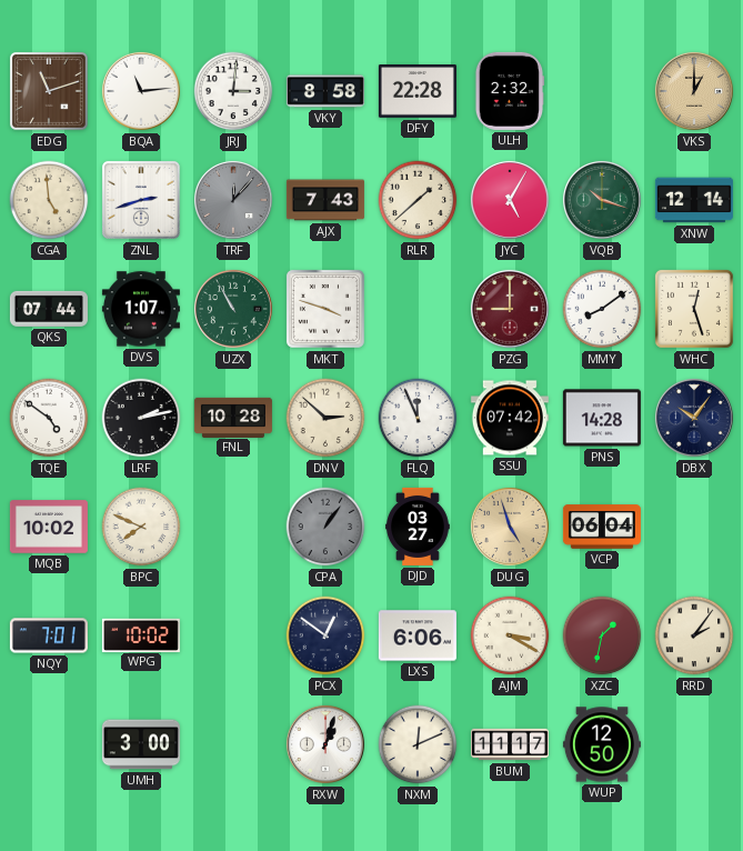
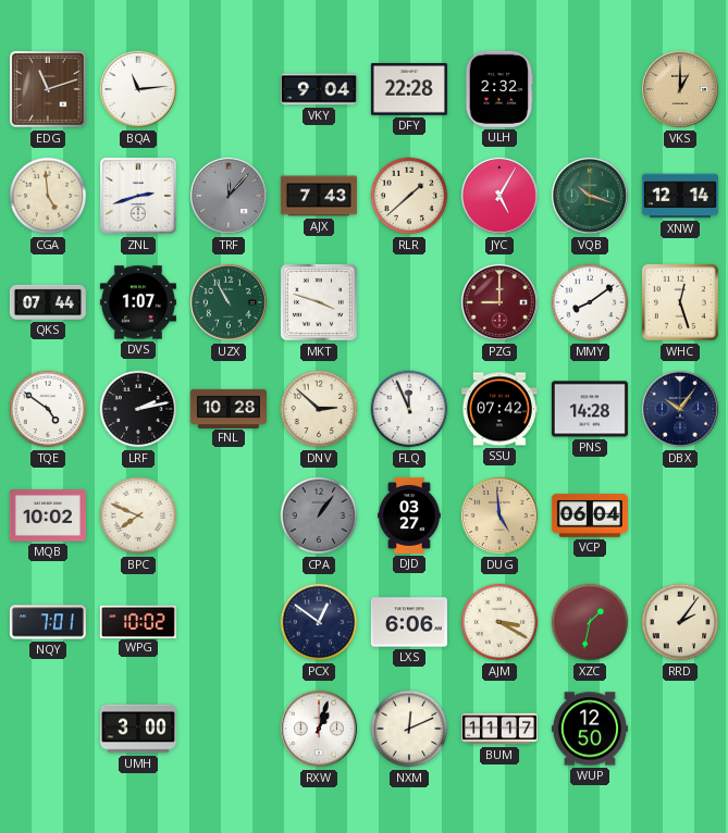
JRJ: 3:01 -> none
VKY: 8:58 -> 9:04
DUG: 4:57 -> 4:59
